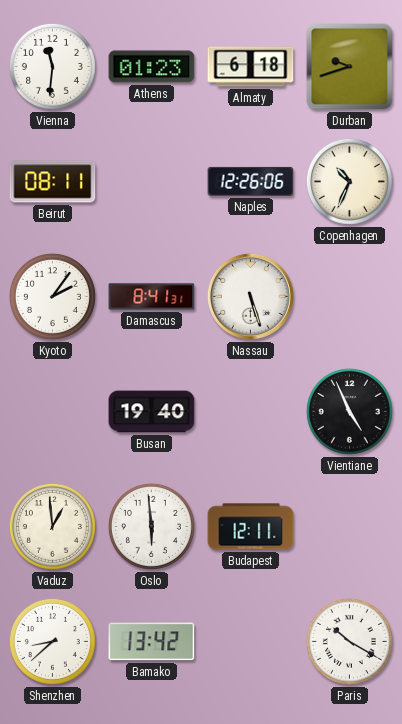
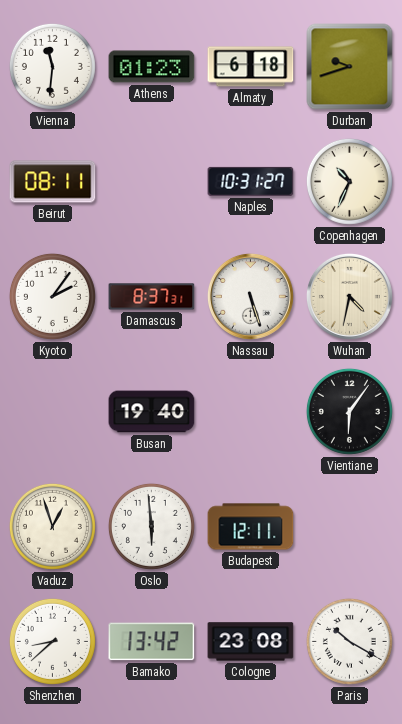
Naples: 12:26 -> 10:31
Damascus: 8:41 -> 8:37
Wuhan: none -> 4:32
Vientiane: 4:56 -> 6:06
Vaduz: 12:59 -> 12:57
Cologne: none -> 23:08
